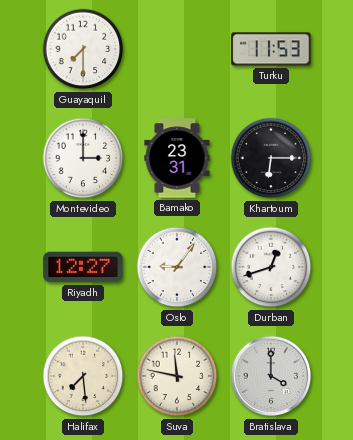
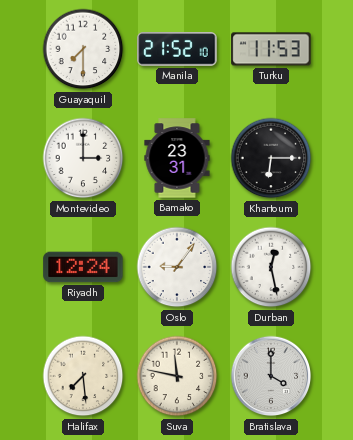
Manila: none -> 21:52
Riyadh: 12:27 -> 12:24
Durban: 12:42 -> 12:28
